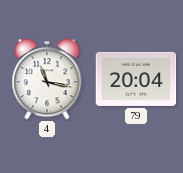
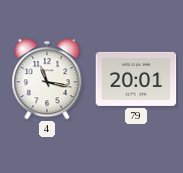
79: 20:04 -> 20:01
